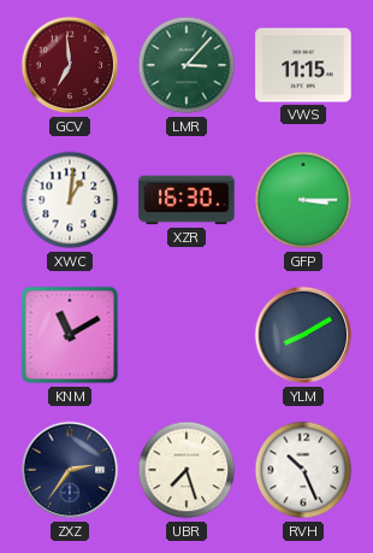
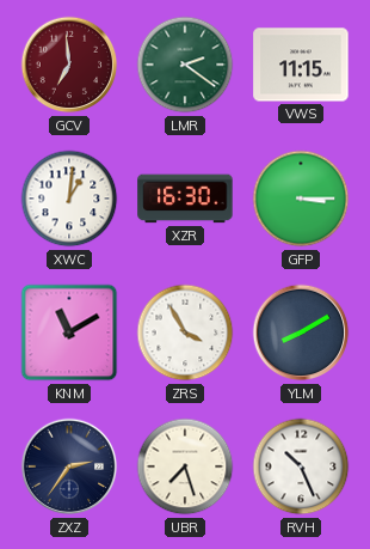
LMR: 3:07 -> 2:21
ZRS: none -> 3:55
